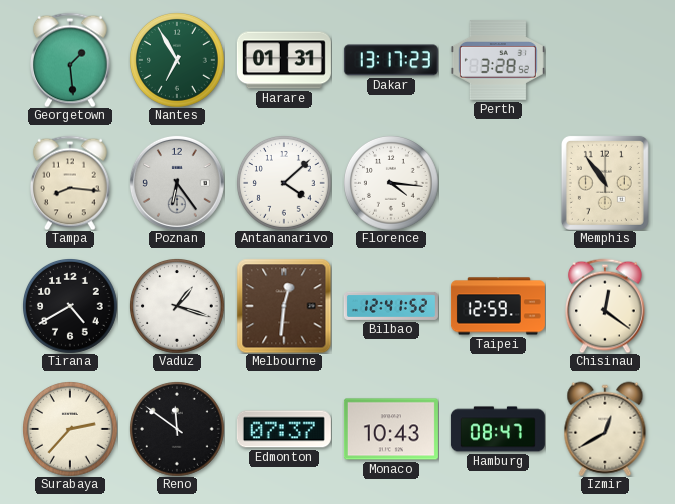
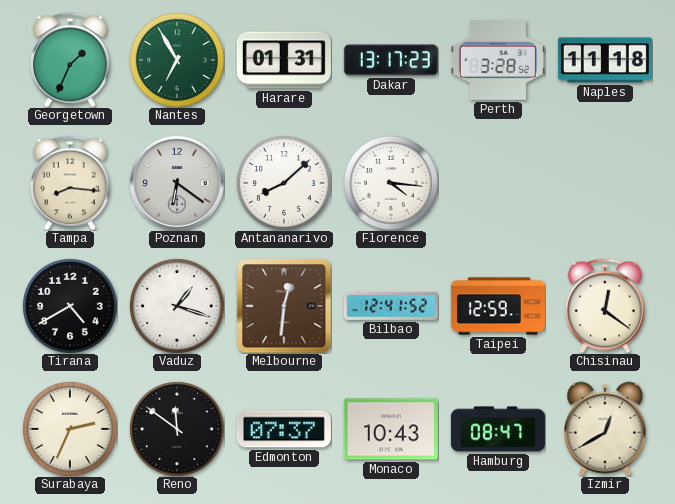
Georgetown: 1:29 -> 1:34
Naples: none -> 11:18
Poznan: 6:24 -> 6:21
Antananarivo: 4:08 -> 8:08
Memphis: 10:54 -> none
Surabaya: 2:37 -> 2:34
